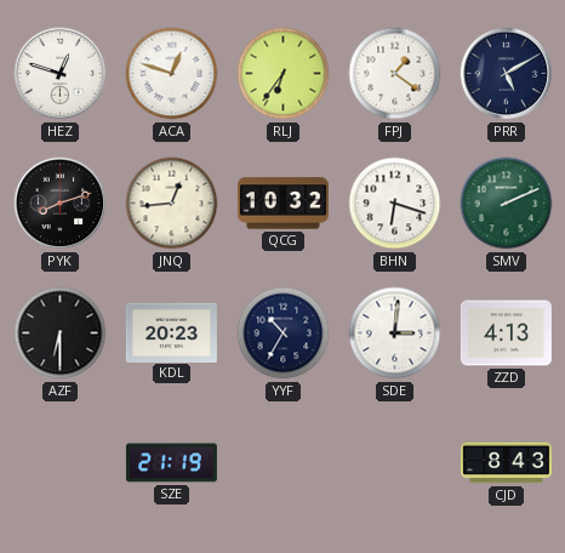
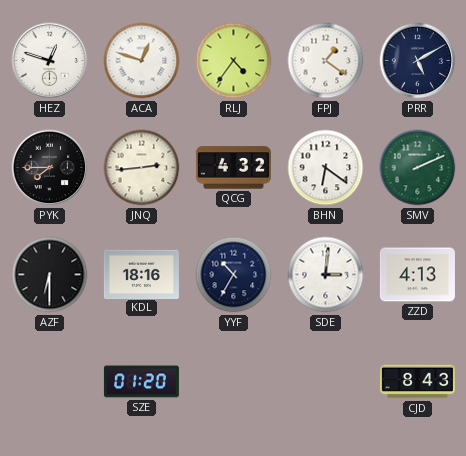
RLJ: 6:36 -> 4:36
PYK: 8:12 -> 7:45
JNQ: 12:44 -> 2:44
QCG: 10:32 -> 4:32
BHN: 6:18 -> 6:21
KDL: 20:23 -> 18:16
SZE: 21:19 -> 01:20
